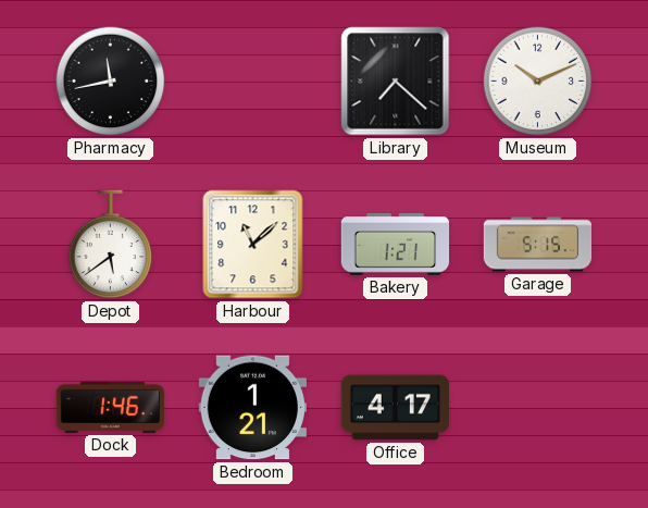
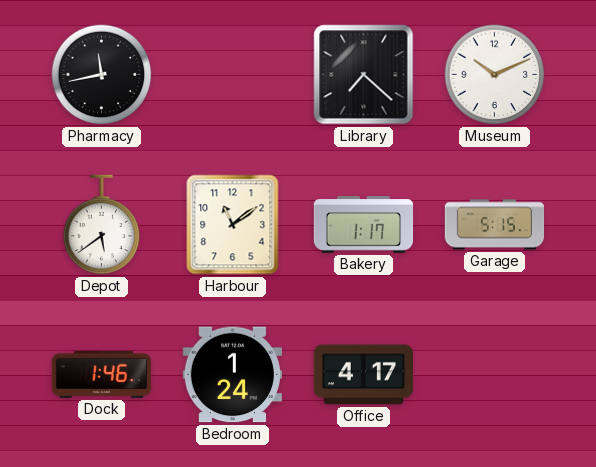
Harbour: 11:08 -> 11:09
Bakery: 1:21 -> 1:17
Bedroom: 1:21 -> 1:24
